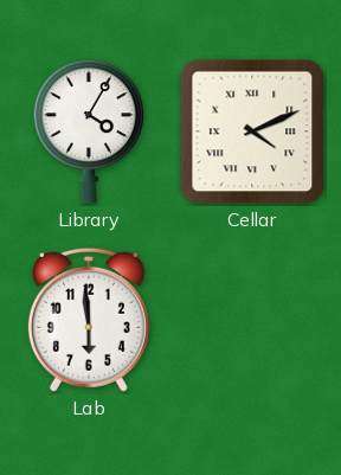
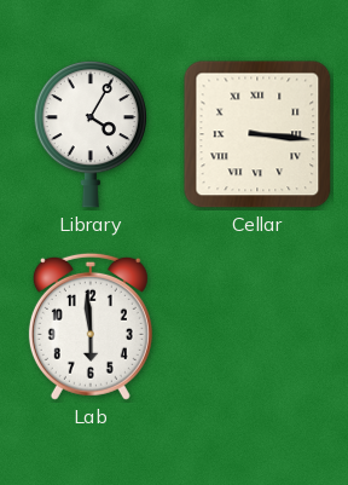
Cellar: 4:11 -> 3:16
